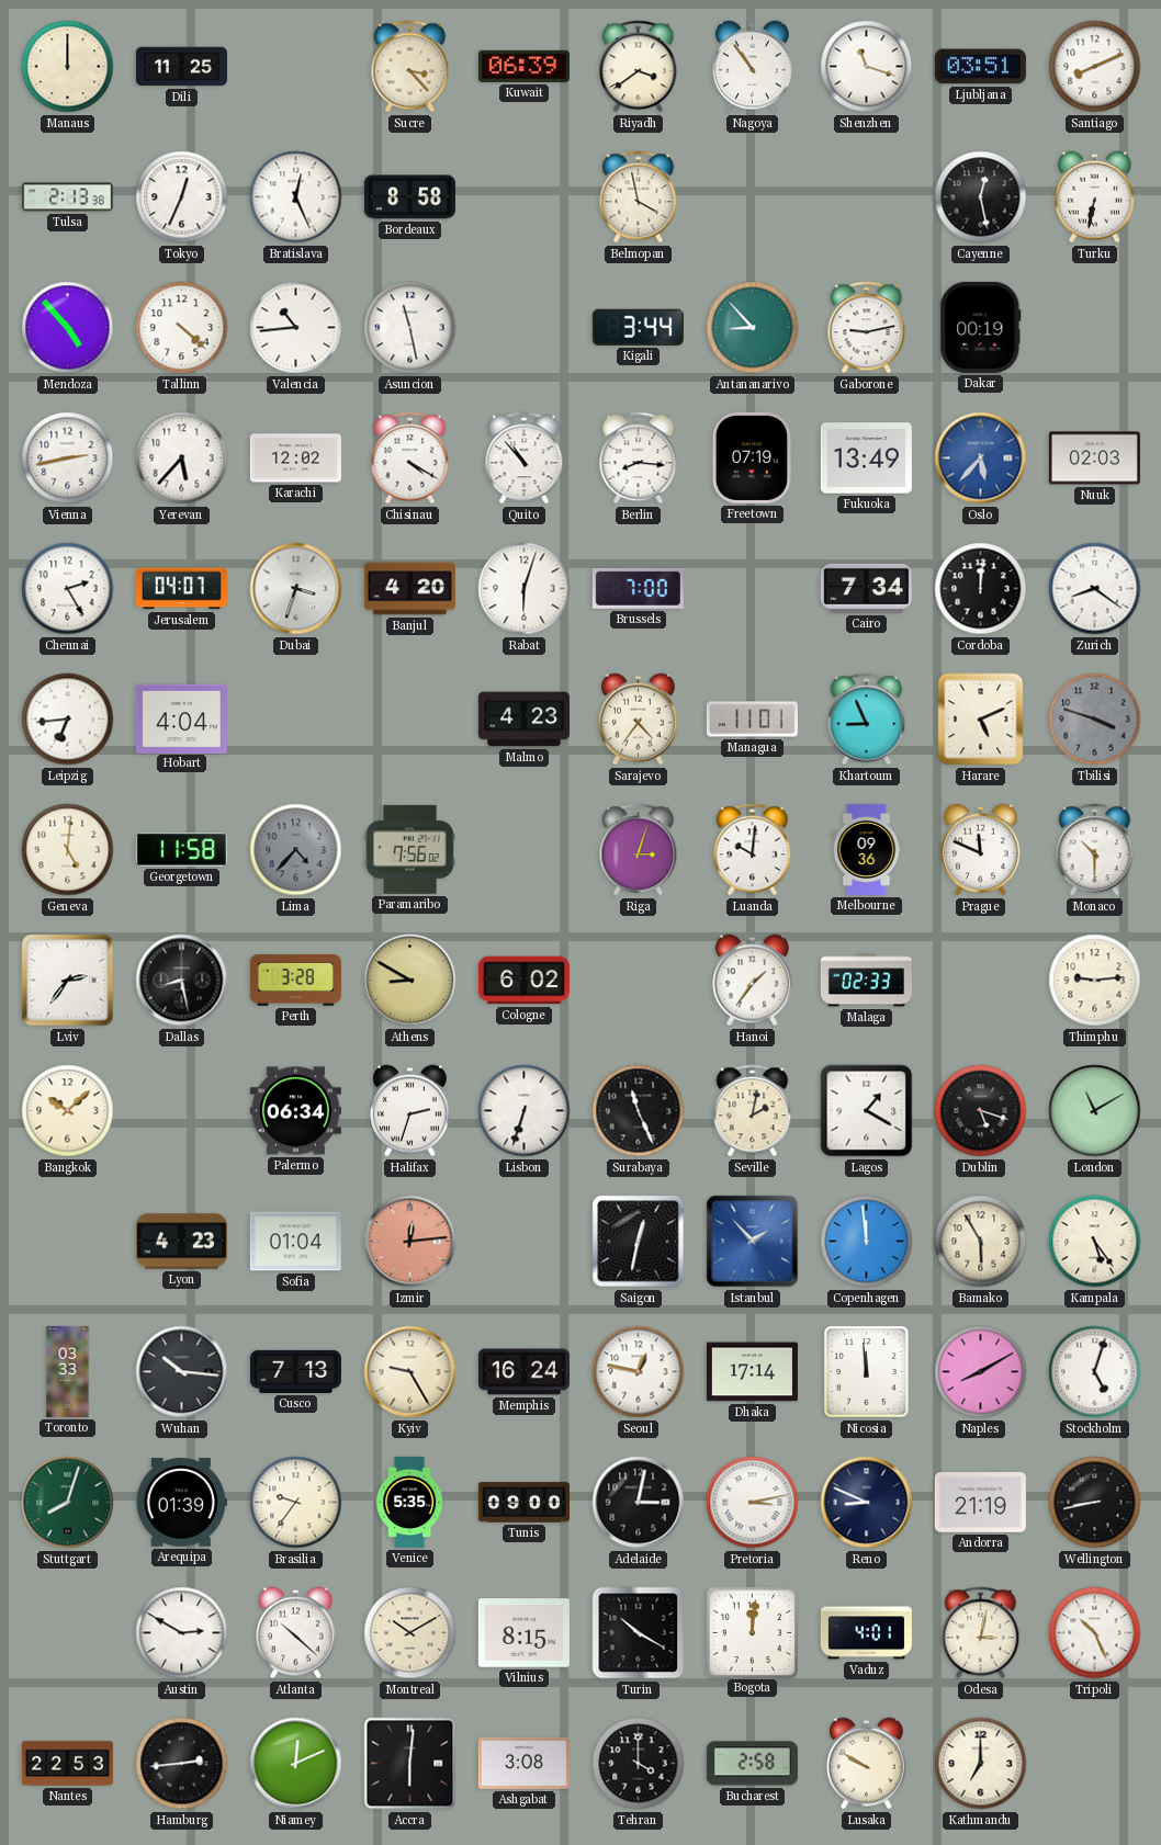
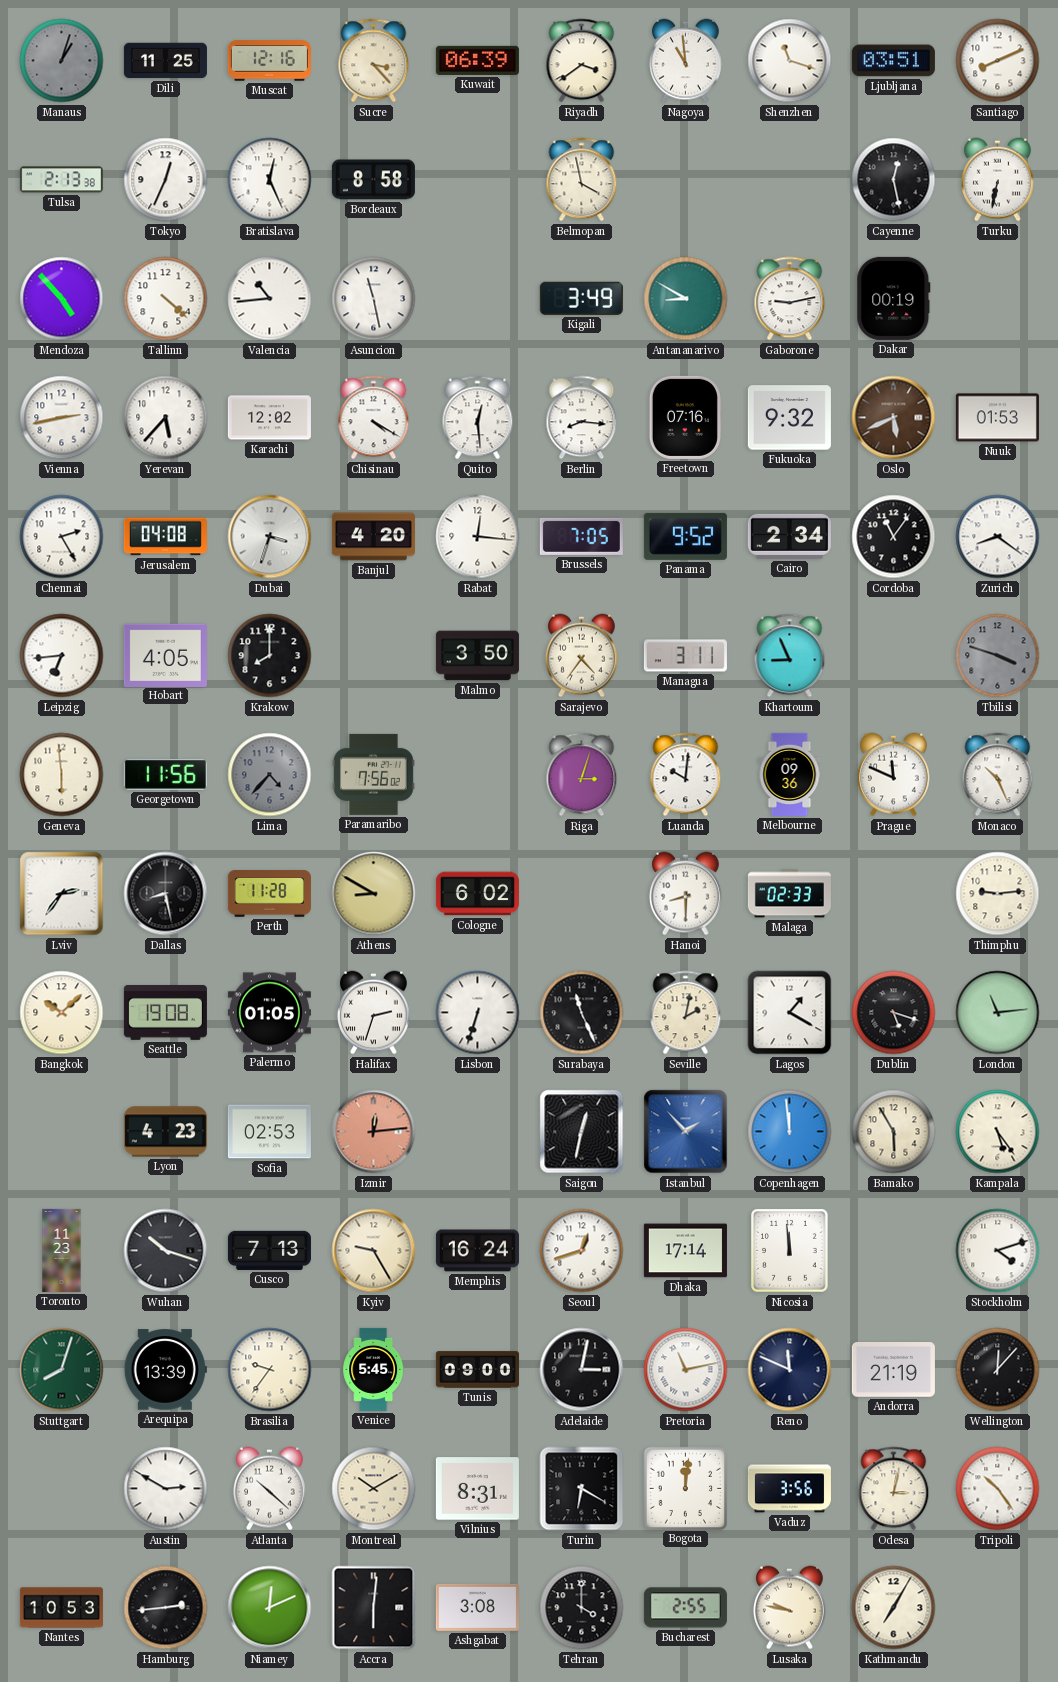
Manaus: 12:00 -> 1:03
Manaus dial: cream -> grey
Muscat: none -> 12:16
Nagoya: 10:54 -> 10:59
Kigali: 3:44 -> 3:49
Antananarivo: 8:53 -> 8:50
Quito: 10:53 -> 12:29
Freetown: 07:19 -> 07:16
Fukuoka: 13:49 -> 9:32
Oslo: 5:37 -> 5:41
Oslo dial: blue -> brown
Nuuk: 02:03 -> 01:53
Jerusalem: 04:07 -> 04:08
Rabat: 6:03 -> 12:16
Brussels: 7:00 -> 7:05
Panama: none -> 9:52
Cairo: 7:34 -> 2:34
Cordoba: 12:01 -> 11:06
Hobart: 4:04 -> 4:05
Krakow: none -> 8:00
Malmo: 4:23 -> 3:50
Managua: 11:01 -> 3:11
Harare: 5:11 -> none
Geneva: 5:01 -> 5:59
Georgetown: 11:58 -> 11:56
Monaco: 10:30 -> 10:26
Perth: 3:28 -> 11:28
Hanoi: 1:36 -> 8:30
Seattle: none -> 19:08
Palermo: 06:34 -> 01:05
London: 11:10 -> 11:14
Sofia: 01:04 -> 02:53
Toronto: 03:33 -> 11:23
Wuhan: 10:16 -> 10:18
Seoul: 12:47 -> 12:42
Naples: 8:10 -> none
Stockholm: 5:03 -> 4:12
Arequipa: 01:39 -> 13:39
Venice: 5:35 -> 5:45
Pretoria: 3:13 -> 11:13
Reno: 8:49 -> 11:49
Wellington: 8:43 -> 12:07
Vilnius: 8:15 -> 8:31
Turin: 10:20 -> 6:20
Vaduz: 4:01 -> 3:56
Tripoli: 10:26 -> 10:24
Nantes: 22:53 -> 10:53
Bucharest: 2:58 -> 2:55
Lusaka: 9:50 -> 9:47
Kathmandu: 7:00 -> 7:05
